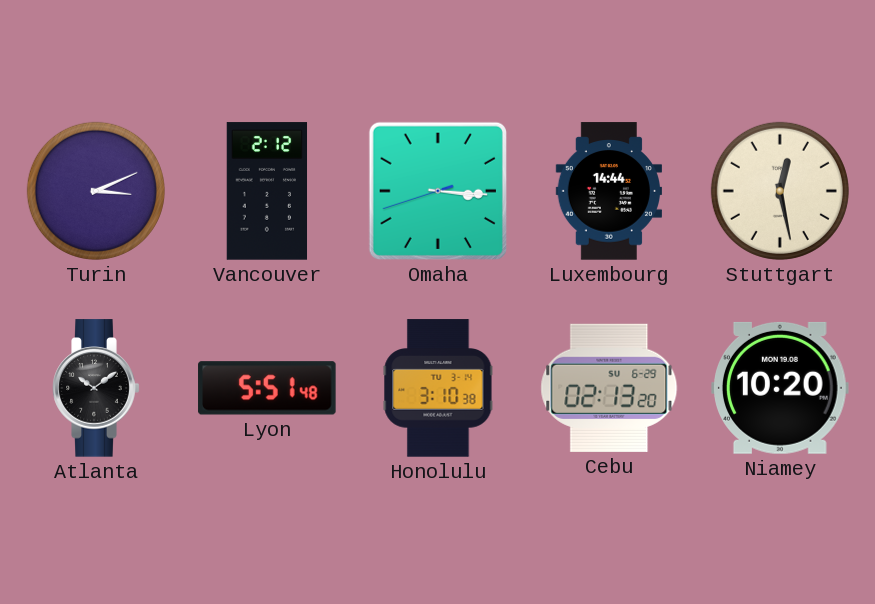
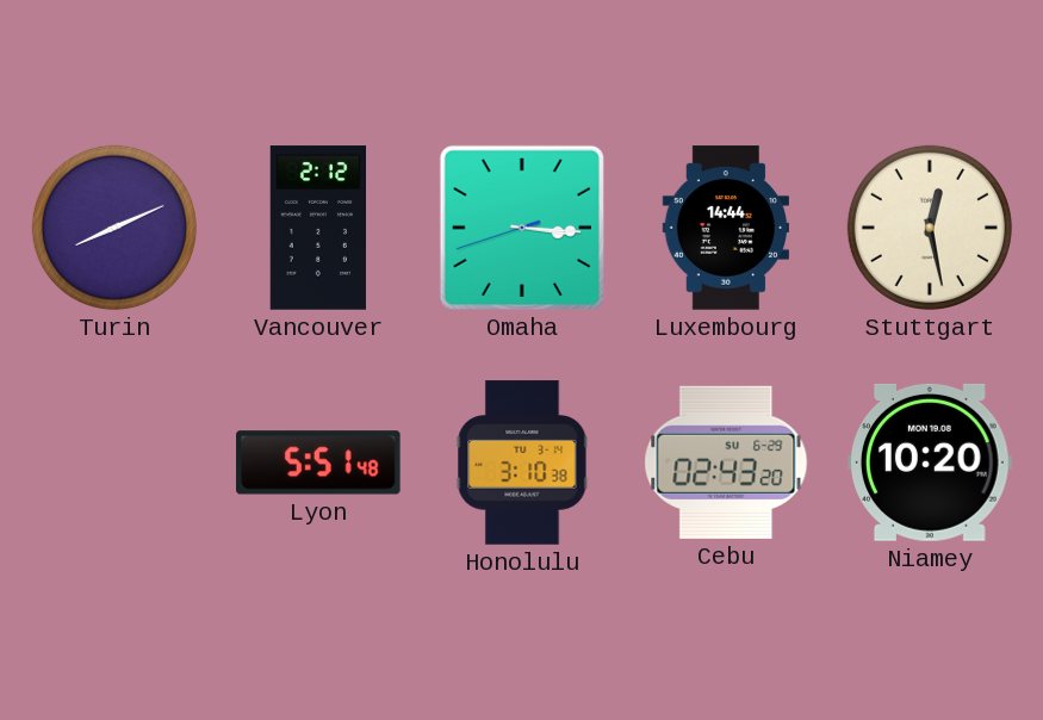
Turin: 3:11 -> 8:11
Atlanta: 10:09 -> none
Cebu: 02:13 -> 02:43
